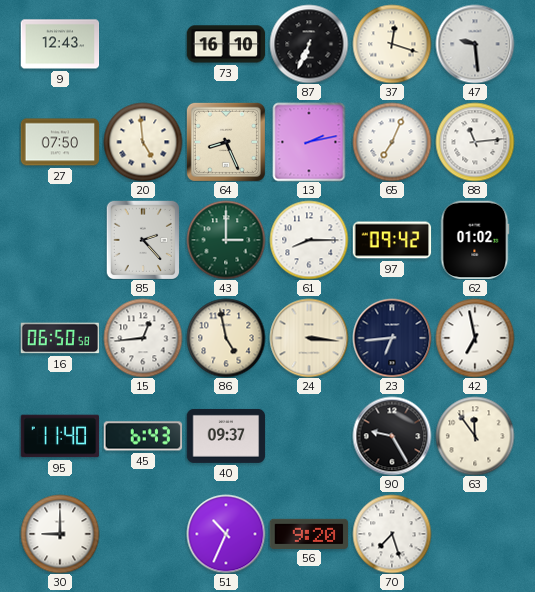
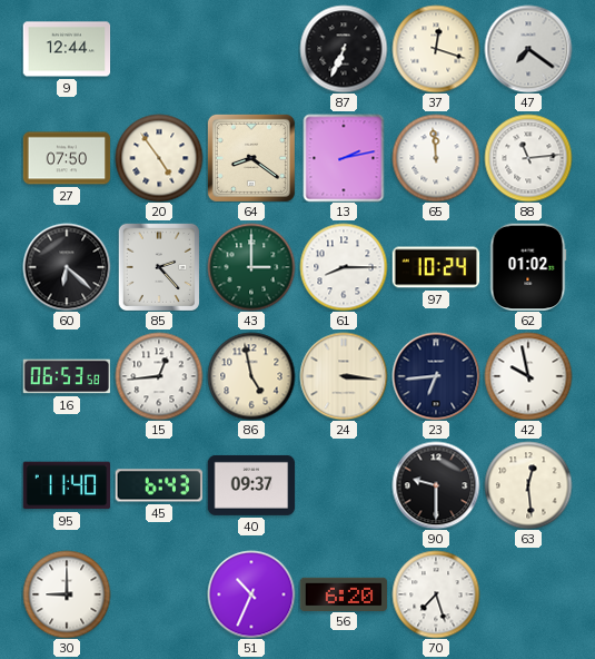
9: 12:43 -> 12:44
73: 16:10 -> none
47: 9:29 -> 7:21
20: 4:59 -> 4:54
64: 8:26 -> 8:21
65: 7:04 -> 11:59
60: none -> 6:22
97: 09:42 -> 10:24
16: 06:50 -> 06:53
42: 6:58 -> 9:58
90: 9:25 -> 9:30
63: 11:54 -> 12:29
56: 9:20 -> 6:20
